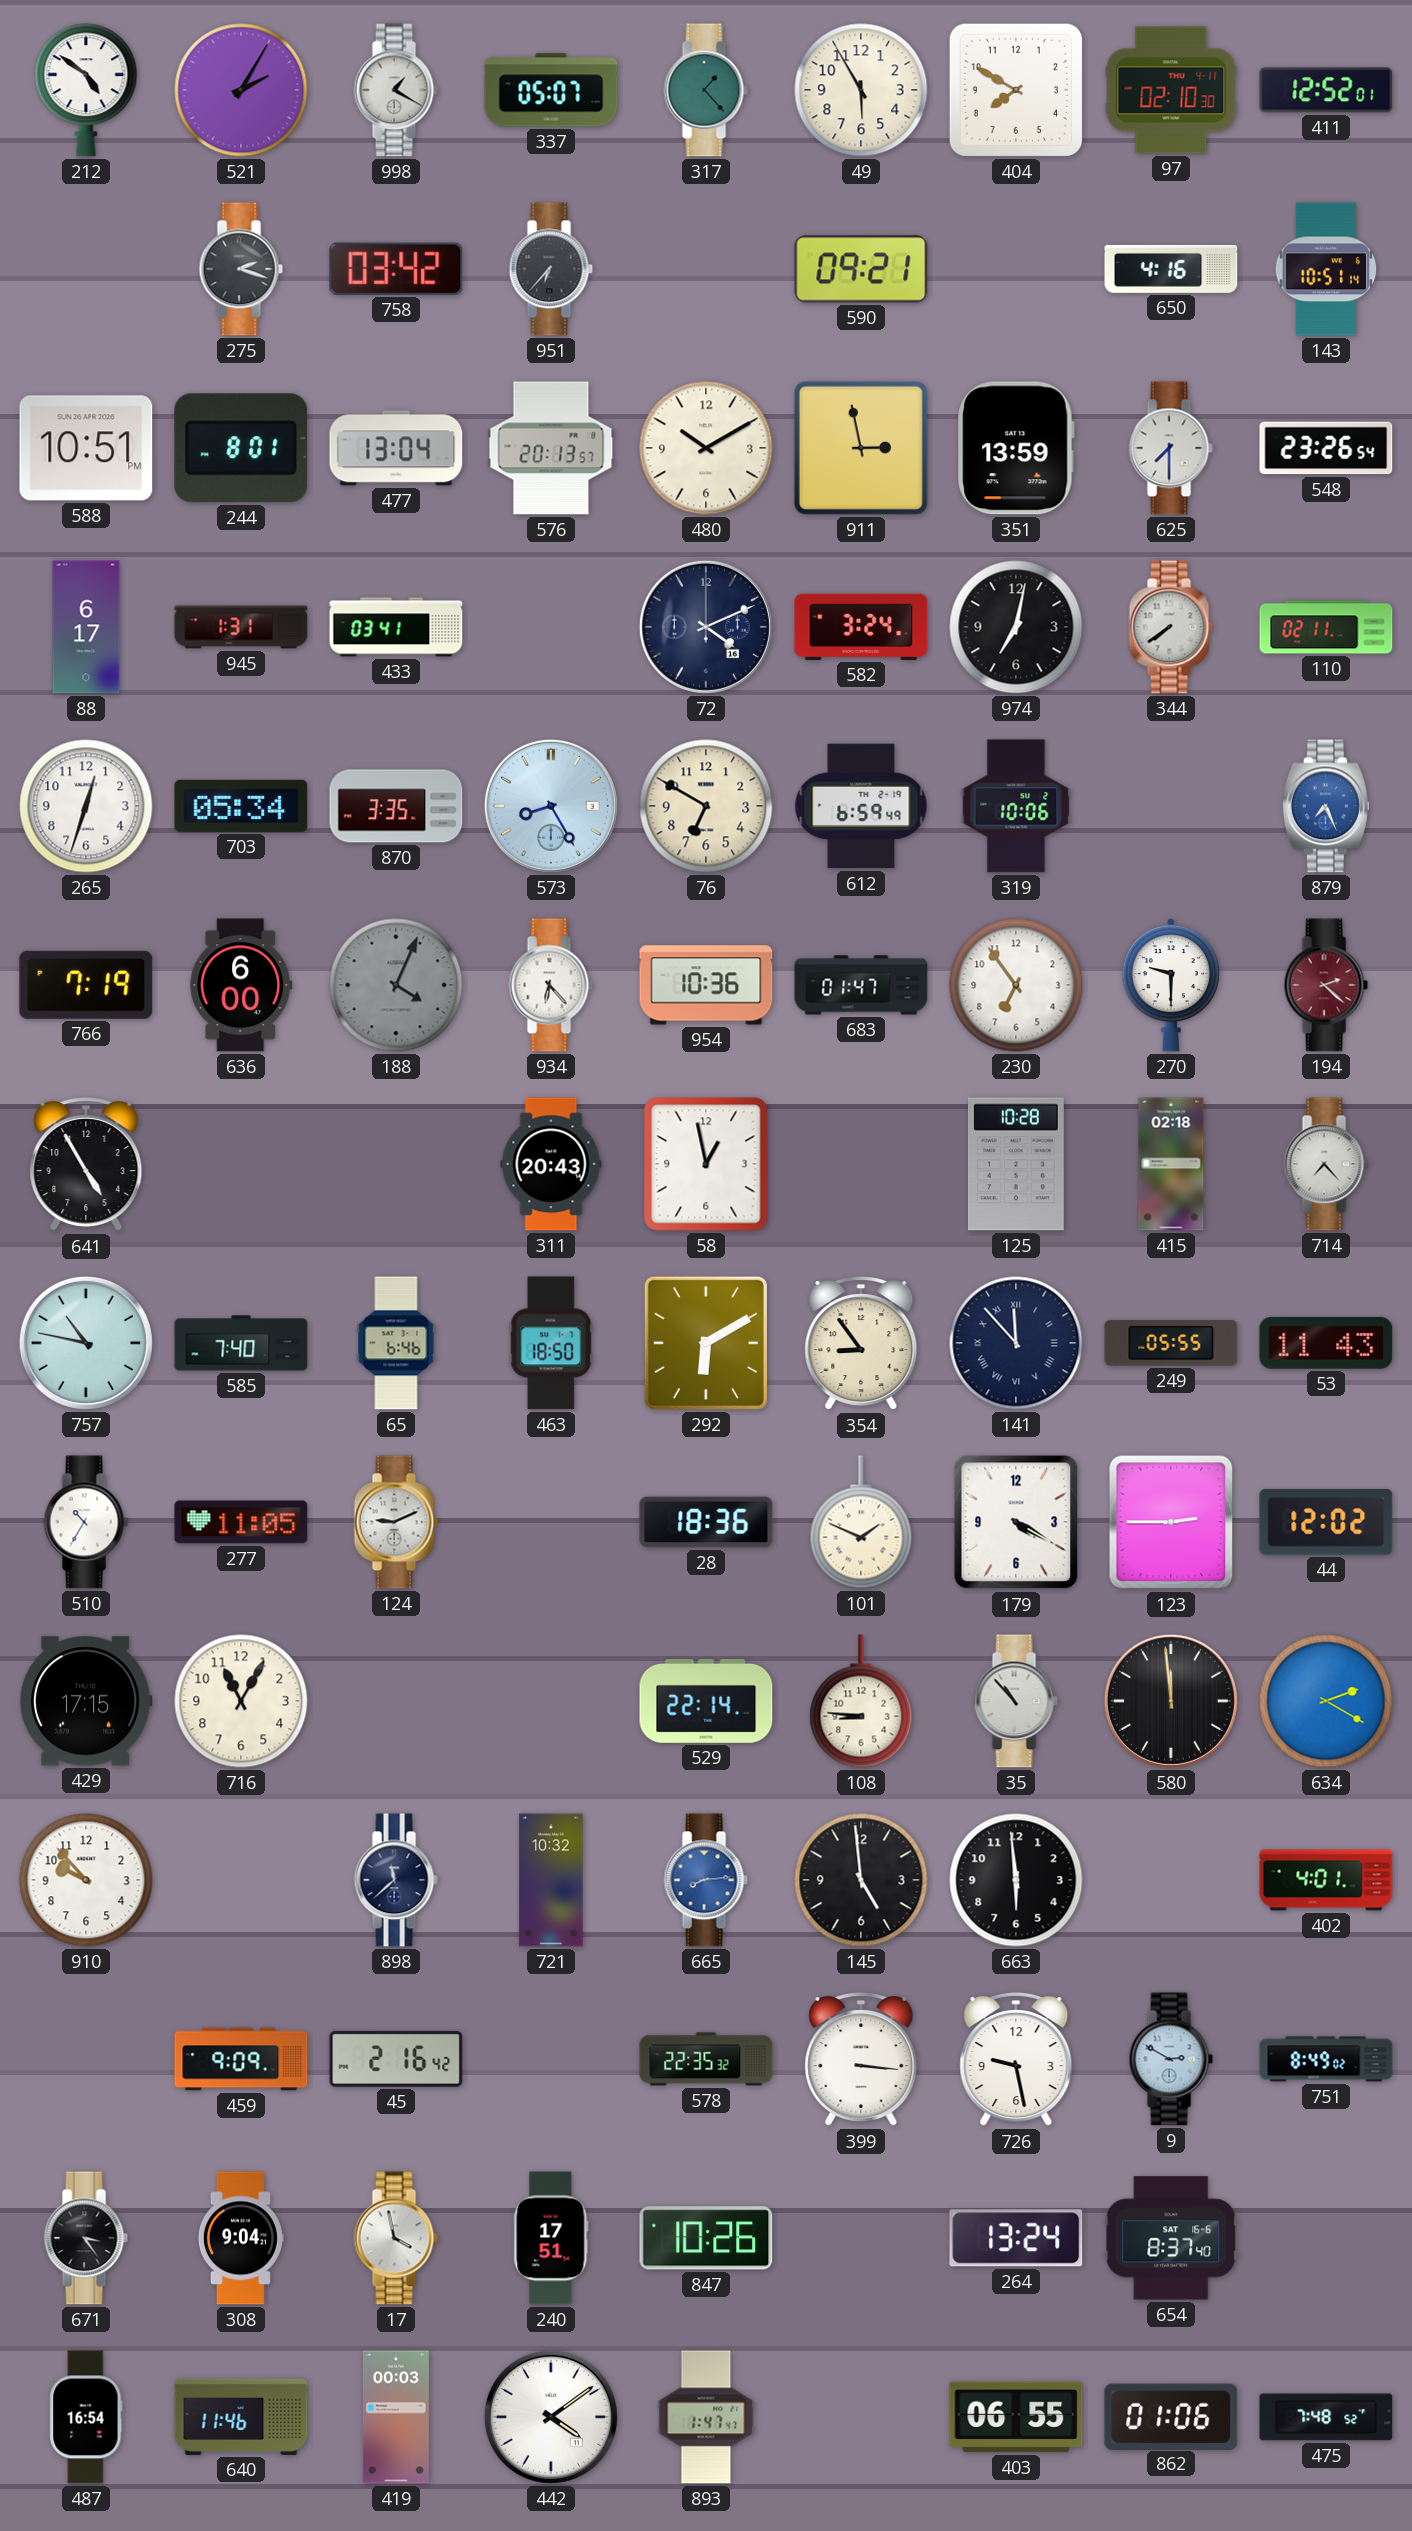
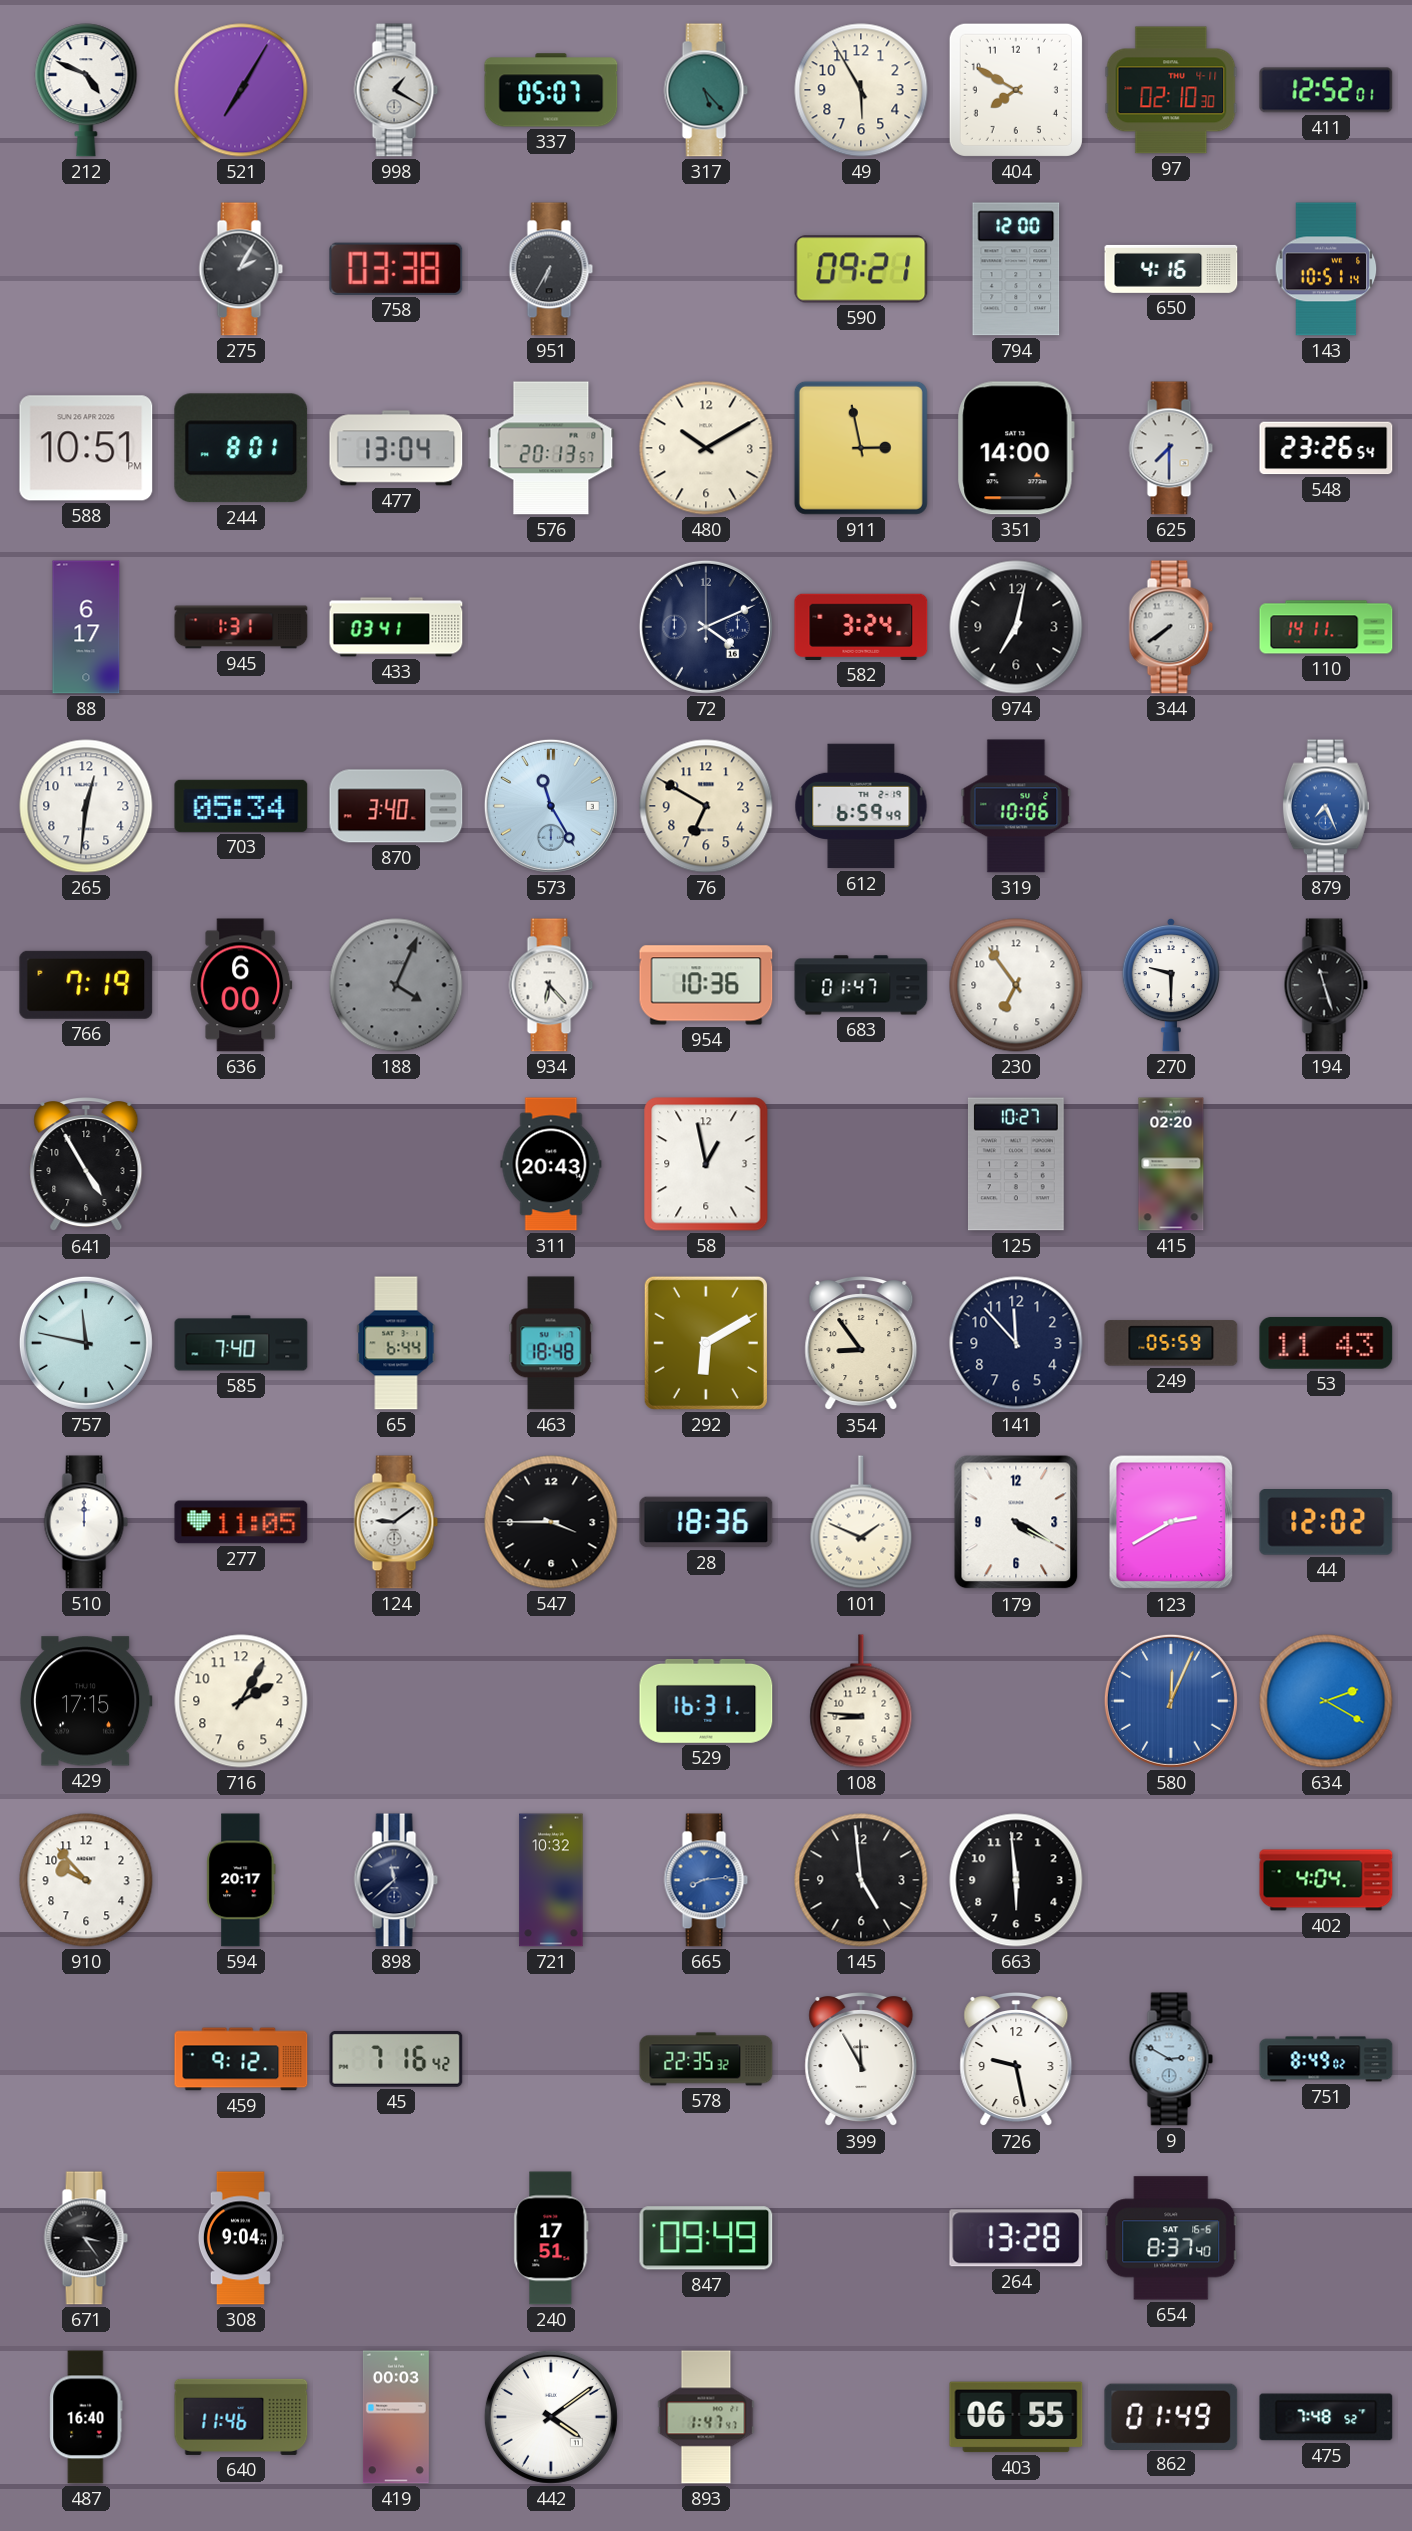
212: 4:51 -> 4:49
521: 2:05 -> 7:05
317: 1:23 -> 5:23
275: 2:18 -> 2:05
758: 03:42 -> 03:38
951: 6:37 -> 6:35
794: none -> 12:00
351: 13:59 -> 14:00
110: 02:11 -> 14:11
265: 12:33 -> 12:31
870: 3:35 -> 3:40
573: 8:25 -> 11:25
194: 2:22 -> 11:27
194 dial: burgundy -> black
125: 10:28 -> 10:27
415: 02:18 -> 02:20
714: 7:23 -> none
757: 10:47 -> 11:47
65: 6:46 -> 6:44
463: 18:50 -> 18:48
141 numerals: Roman -> Arabic
249: 05:55 -> 05:59
510: 10:35 -> 12:00
124: 9:11 -> 9:09
547: none -> 3:45
123: 2:45 -> 2:40
716: 11:05 -> 2:05
529: 22:14 -> 16:31
35: 10:53 -> none
580: 11:59 -> 12:04
580 dial: black -> blue
594: none -> 20:17
402: 4:01 -> 4:04
459: 9:09 -> 9:12
45: 2:16 -> 7:16
399: 3:16 -> 11:55
17: 3:58 -> none
847: 10:26 -> 09:49
264: 13:24 -> 13:28
487: 16:54 -> 16:40
862: 01:06 -> 01:49
